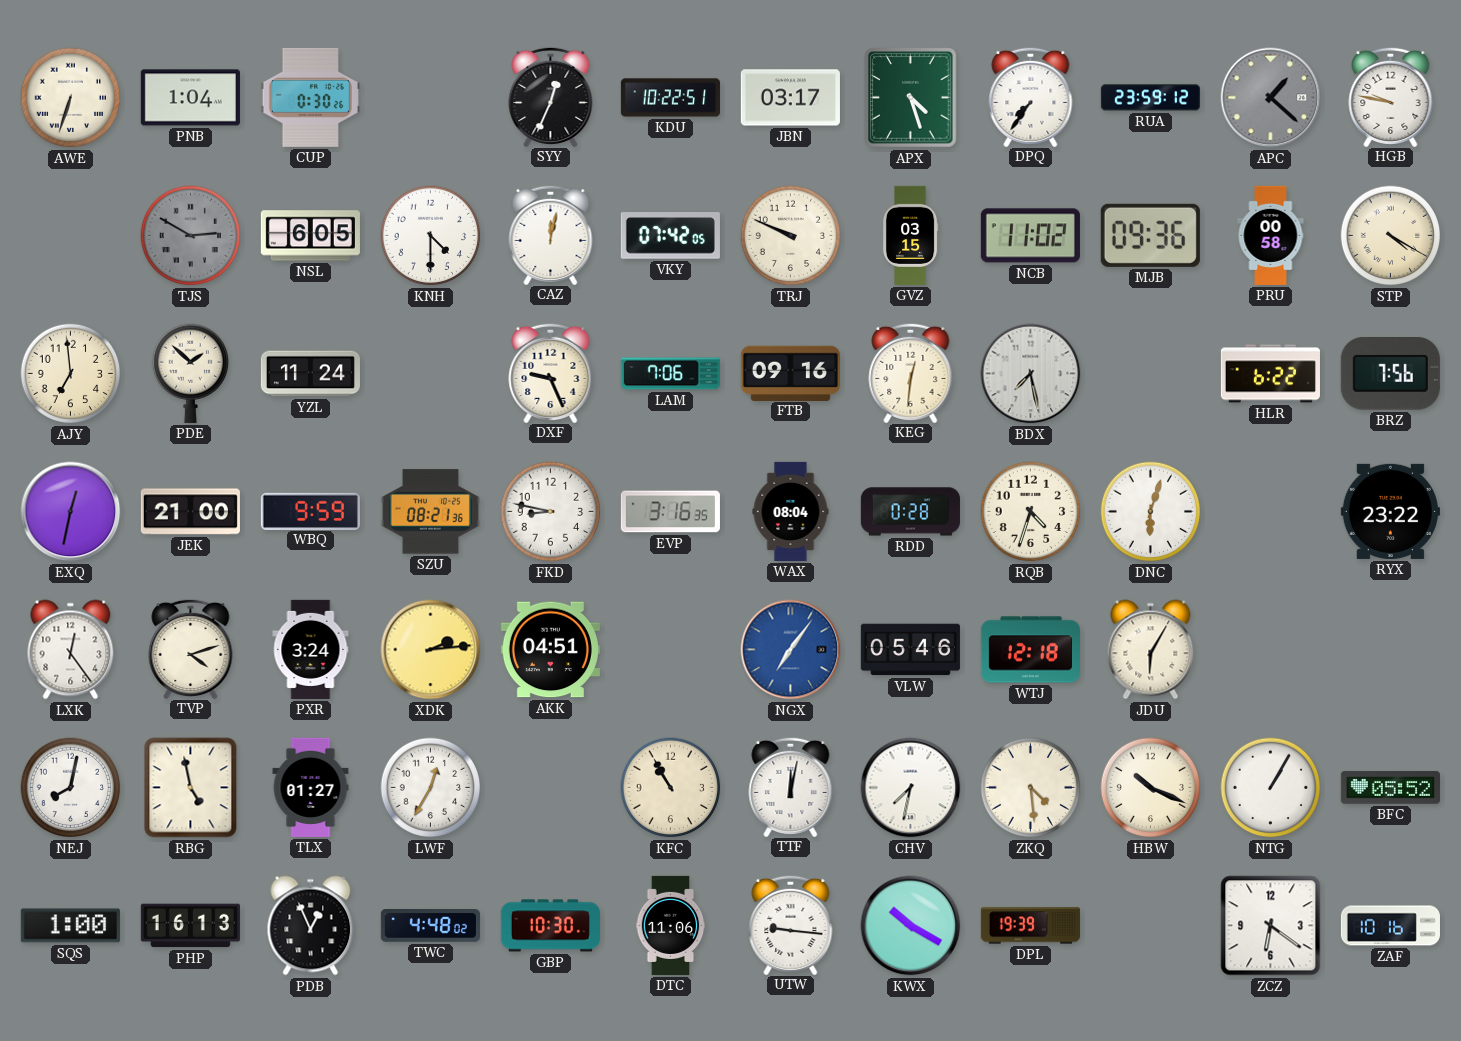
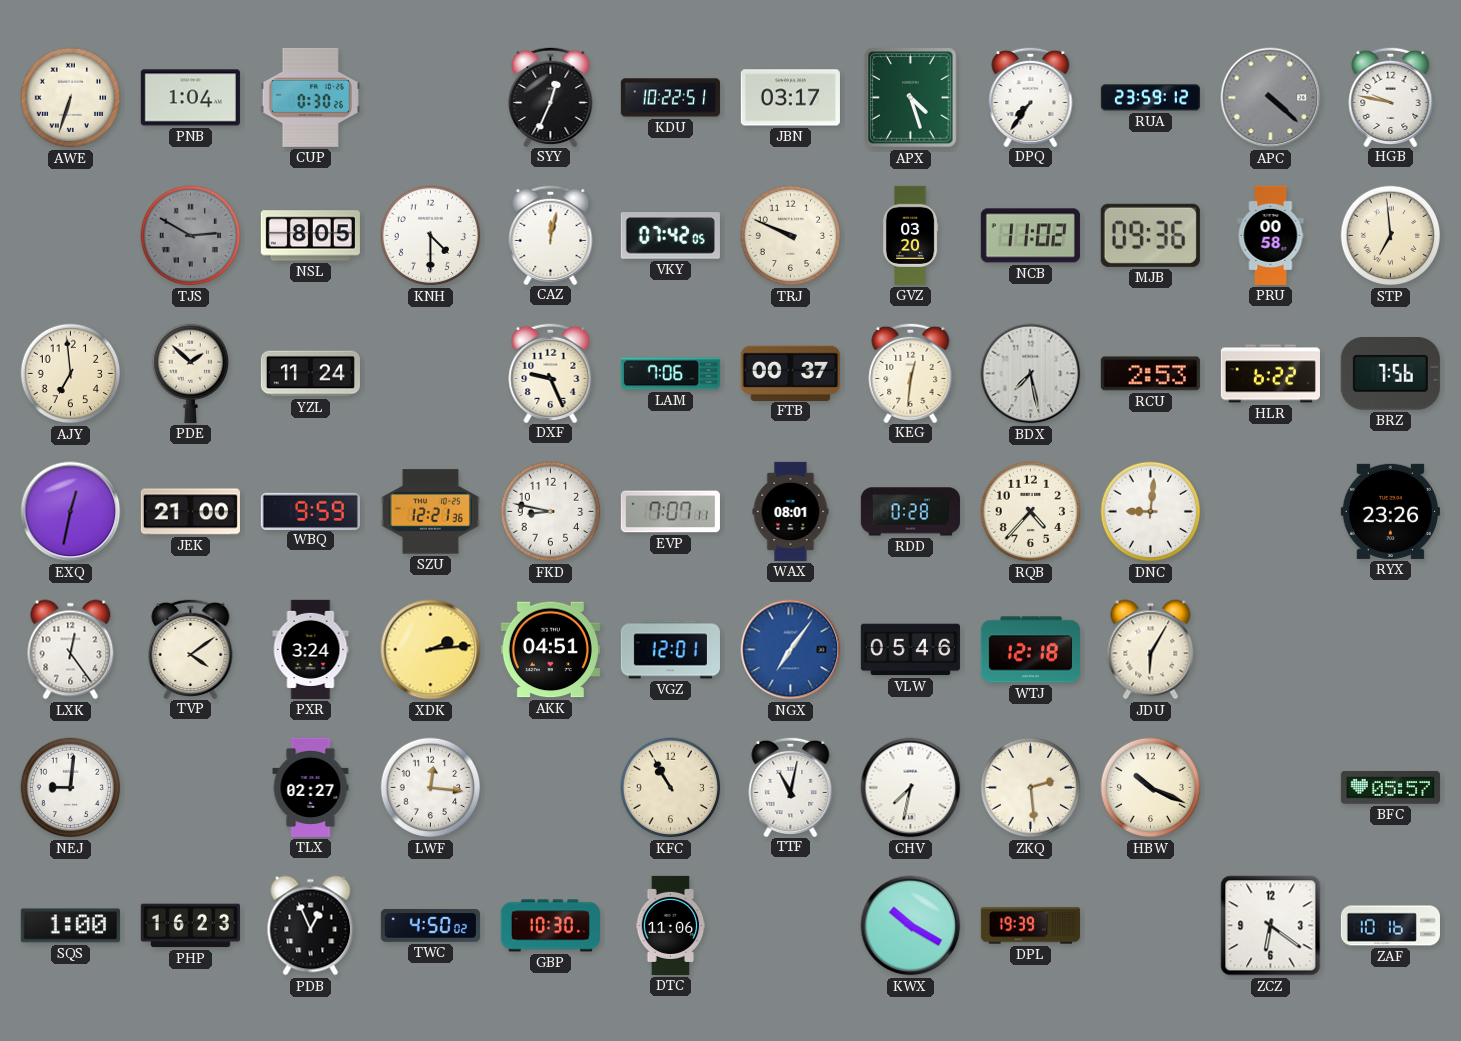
APC: 1:22 -> 4:22
NSL: 6:05 -> 8:05
GVZ: 03:15 -> 03:20
STP: 4:20 -> 6:59
FTB: 09:16 -> 00:37
RCU: none -> 2:53
SZU: 08:21 -> 12:21
EVP: 3:16 -> 7:07
WAX: 08:04 -> 08:01
RQB: 4:33 -> 4:37
DNC: 6:03 -> 9:01
RYX: 23:22 -> 23:26
TVP: 4:12 -> 4:09
VGZ: none -> 12:01
NEJ: 8:02 -> 9:01
RBG: 4:58 -> none
TLX: 01:27 -> 02:27
LWF: 12:35 -> 12:16
TTF: 12:02 -> 11:02
ZKQ: 4:29 -> 2:29
NTG: 1:05 -> none
BFC: 05:52 -> 05:57
PHP: 16:13 -> 16:23
TWC: 4:48 -> 4:50
UTW: 9:16 -> none
